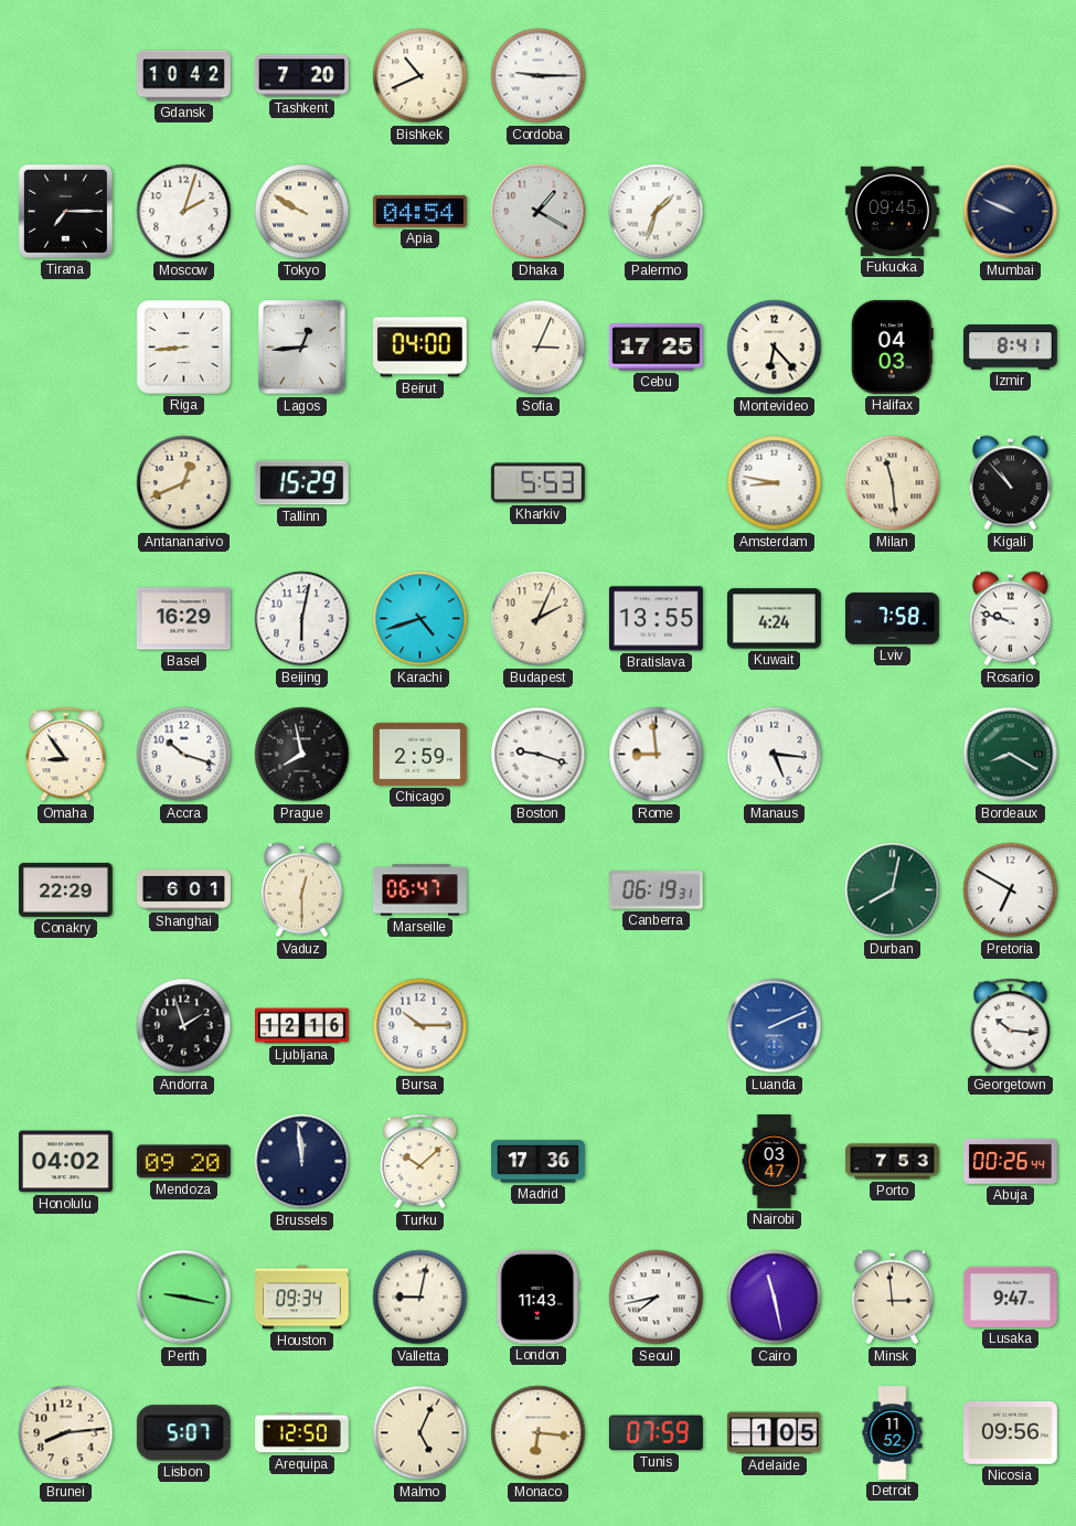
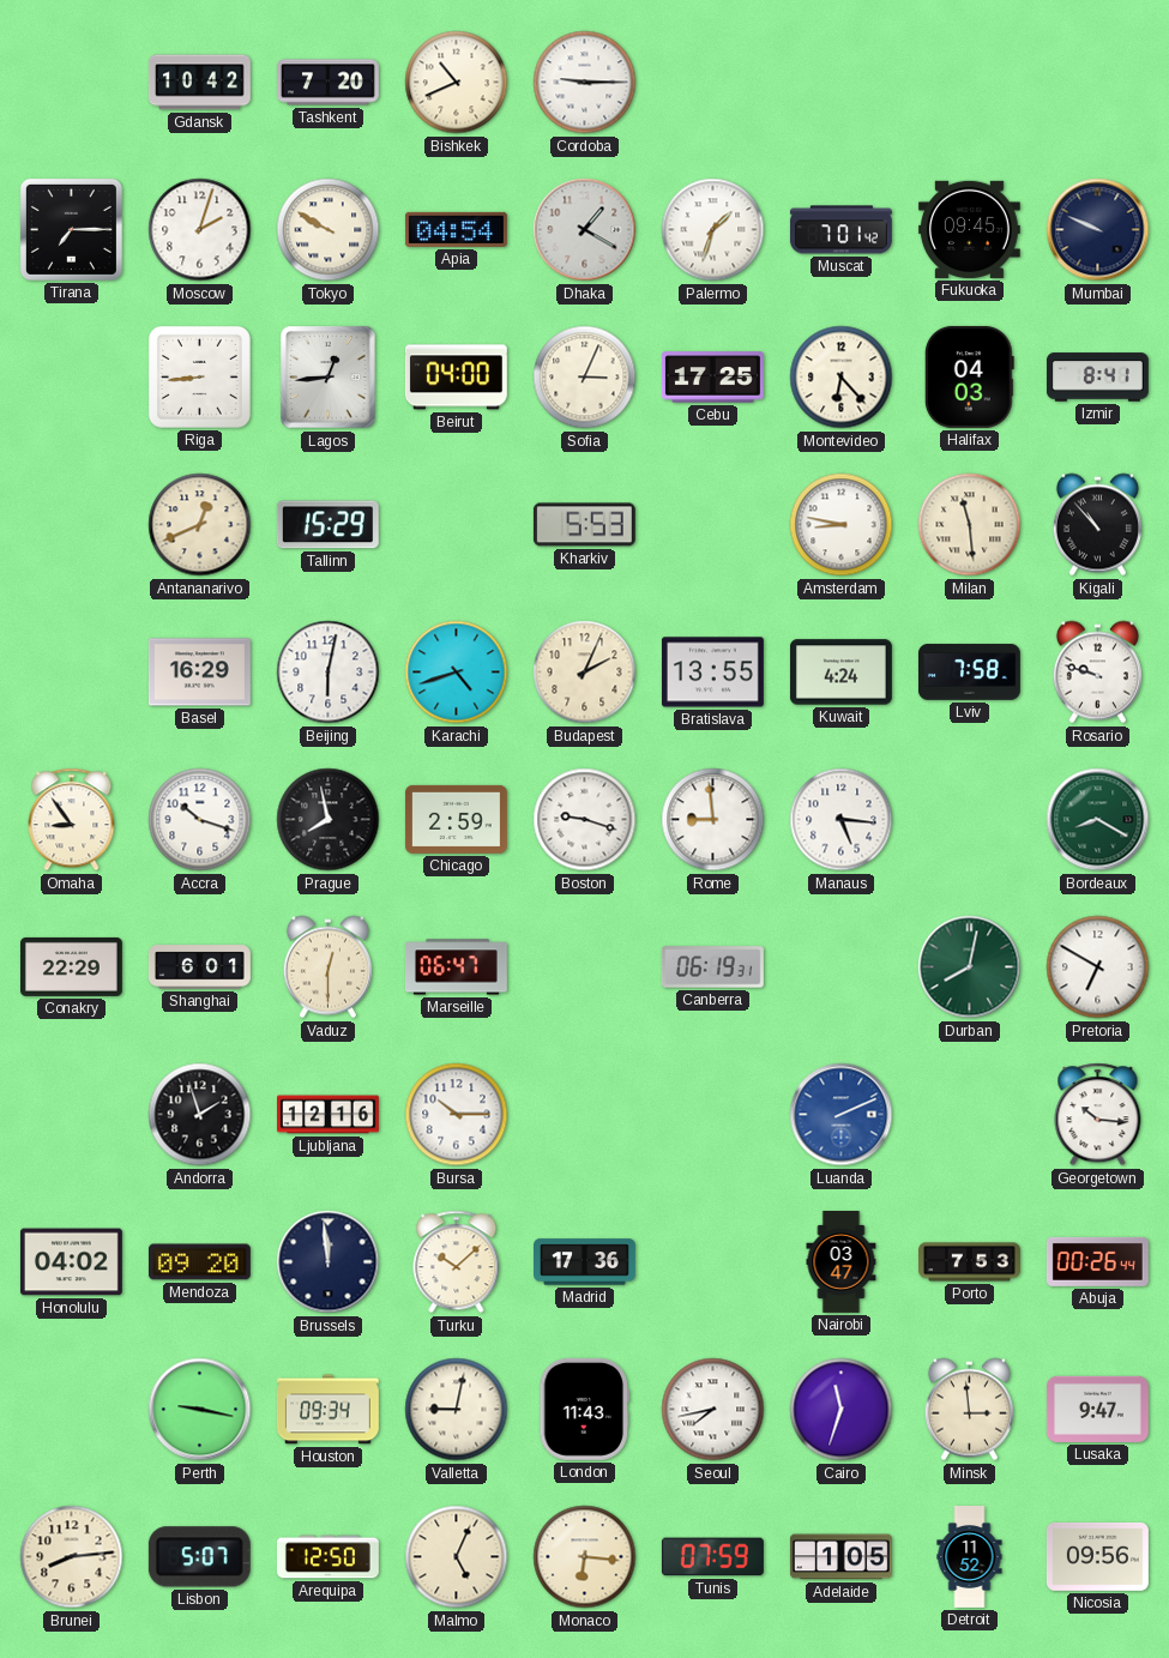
Muscat: none -> 7:01
Cairo: 11:28 -> 11:33
